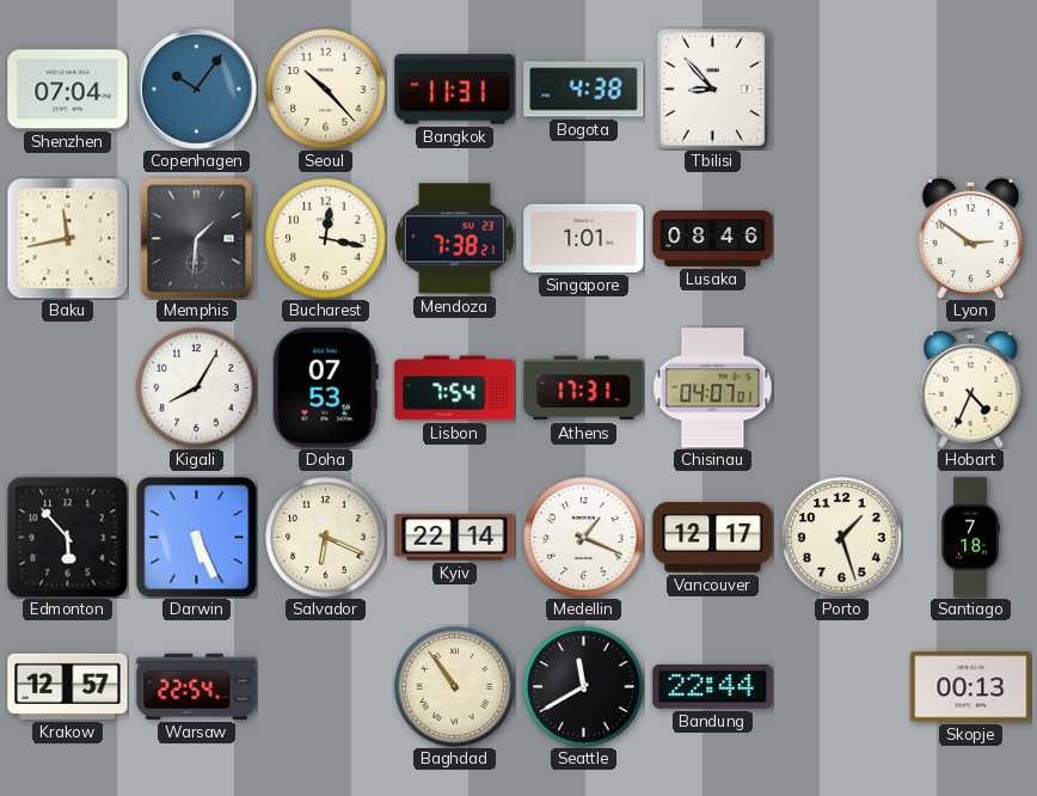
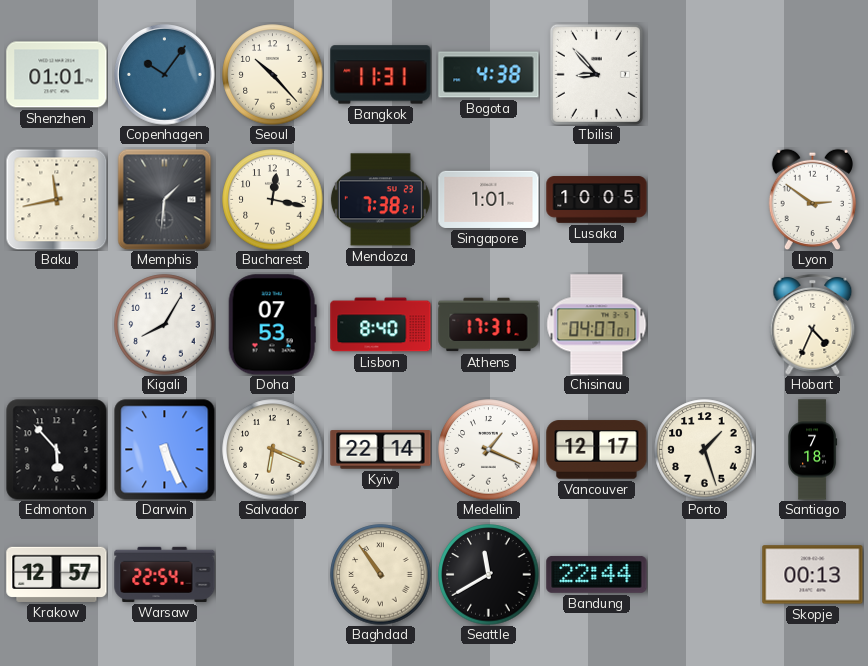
Shenzhen: 07:04 -> 01:01
Lusaka: 08:46 -> 10:05
Lisbon: 7:54 -> 8:40
